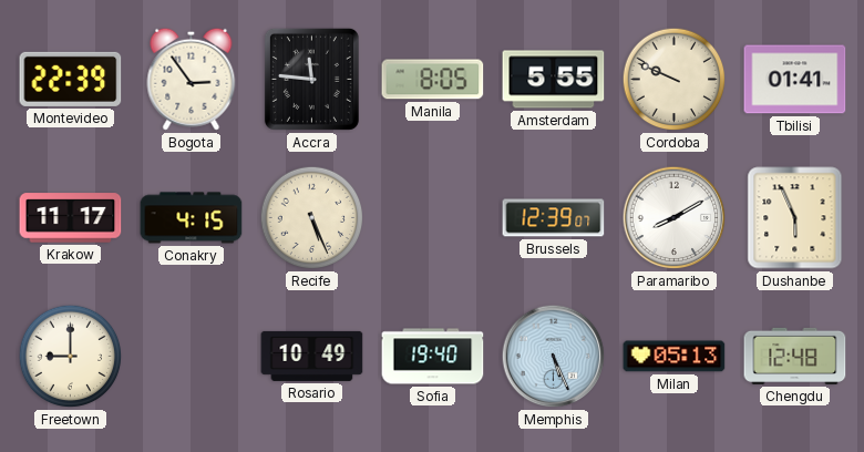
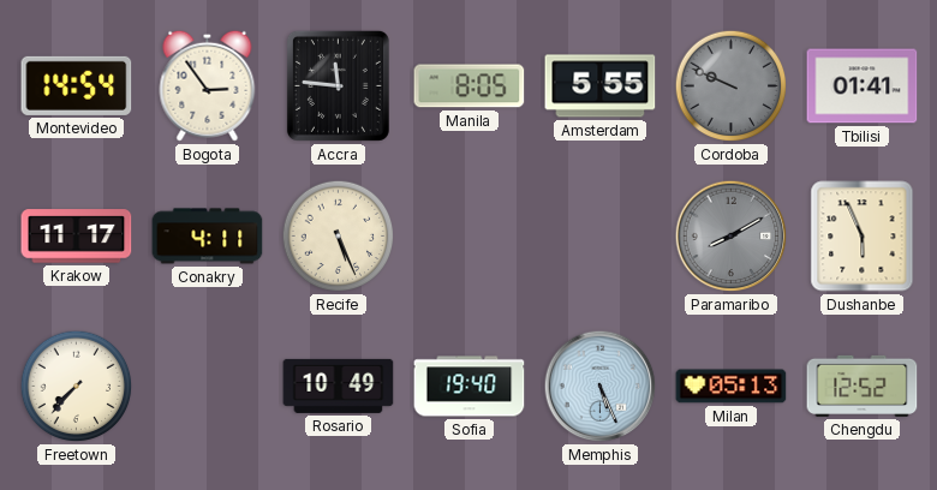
Montevideo: 22:39 -> 14:54
Cordoba dial: cream -> grey
Conakry: 4:15 -> 4:11
Brussels: 12:39 -> none
Paramaribo dial: white -> grey
Freetown: 9:00 -> 7:37
Chengdu: 12:48 -> 12:52
